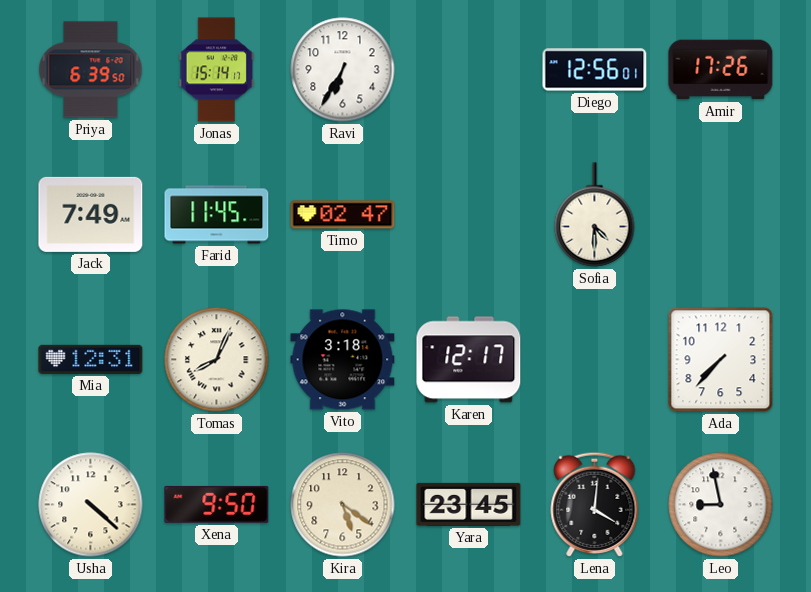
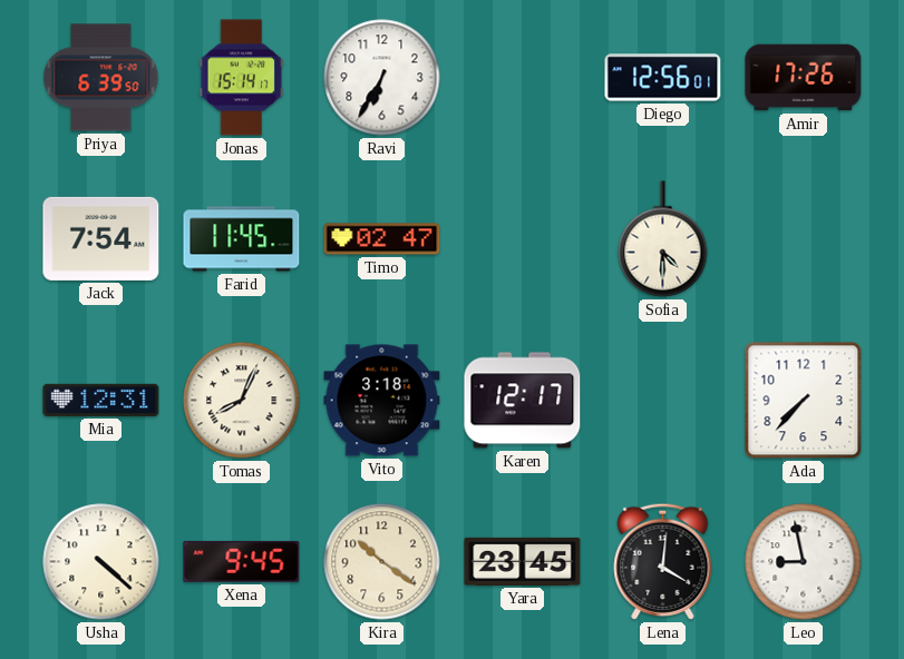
Jack: 7:49 -> 7:54
Xena: 9:50 -> 9:45
Kira: 5:21 -> 10:21
